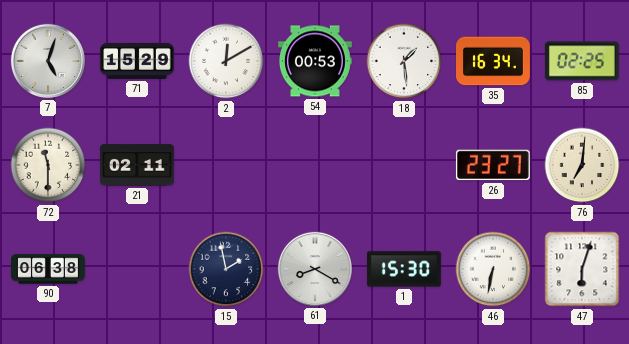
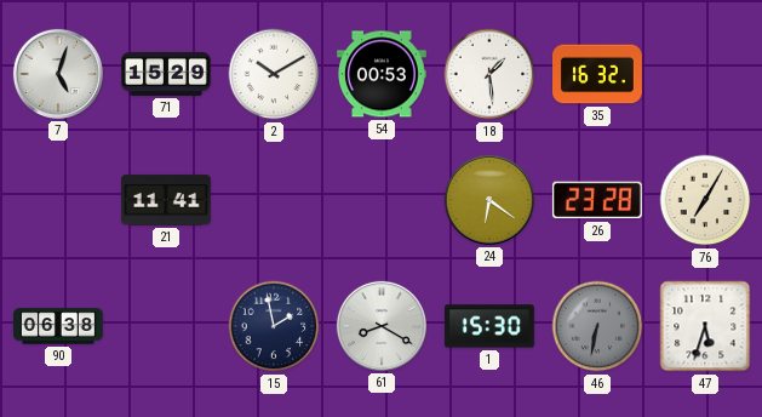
2: 12:10 -> 10:10
35: 16:34 -> 16:32
85: 02:25 -> none
72: 11:30 -> none
21: 02:11 -> 11:41
24: none -> 6:21
26: 23:27 -> 23:28
76: 7:01 -> 7:05
46 dial: white -> grey
47: 6:03 -> 5:33
